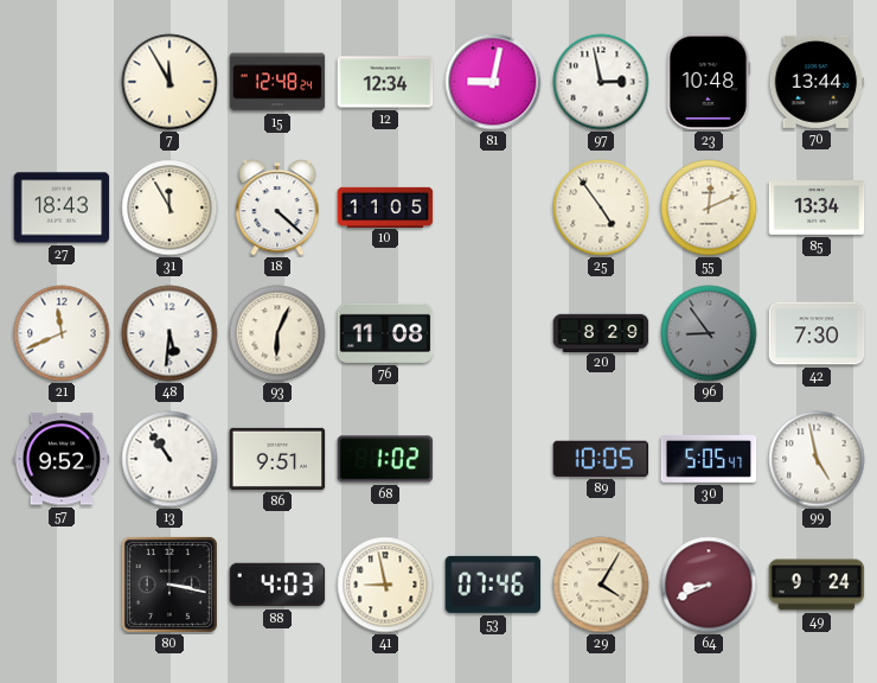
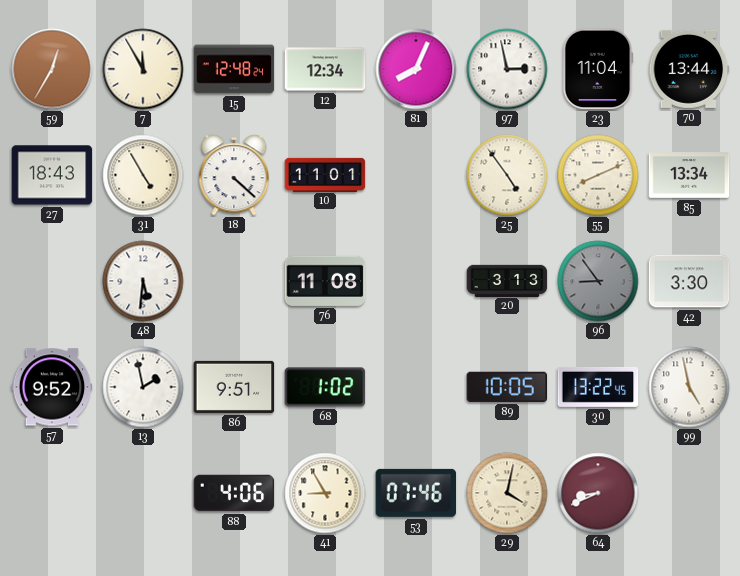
59: none -> 12:35
81: 9:02 -> 8:04
23: 10:48 -> 11:04
31: 11:55 -> 4:55
10: 11:05 -> 11:01
55: 12:11 -> 8:11
21: 11:41 -> none
93: 6:04 -> none
20: 8:29 -> 3:13
42: 7:30 -> 3:30
13: 10:54 -> 1:58
30: 5:05 -> 13:22
80: 3:17 -> none
88: 4:03 -> 4:06
41: 8:58 -> 8:55
29: 4:05 -> 4:02
49: 9:24 -> none
